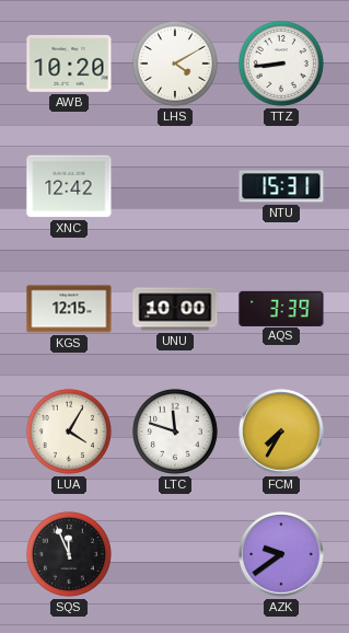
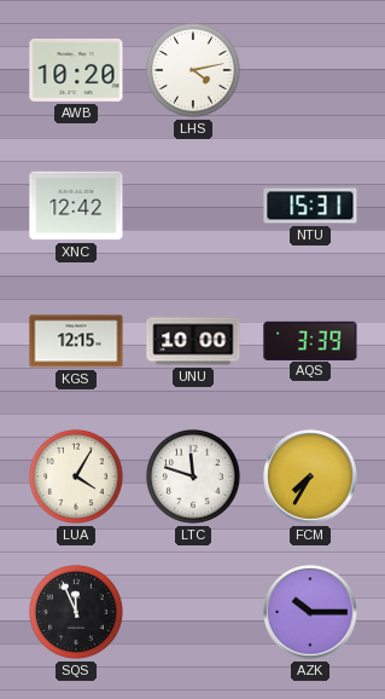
LHS: 4:10 -> 4:13
TTZ: 8:44 -> none
AZK: 9:39 -> 10:15
